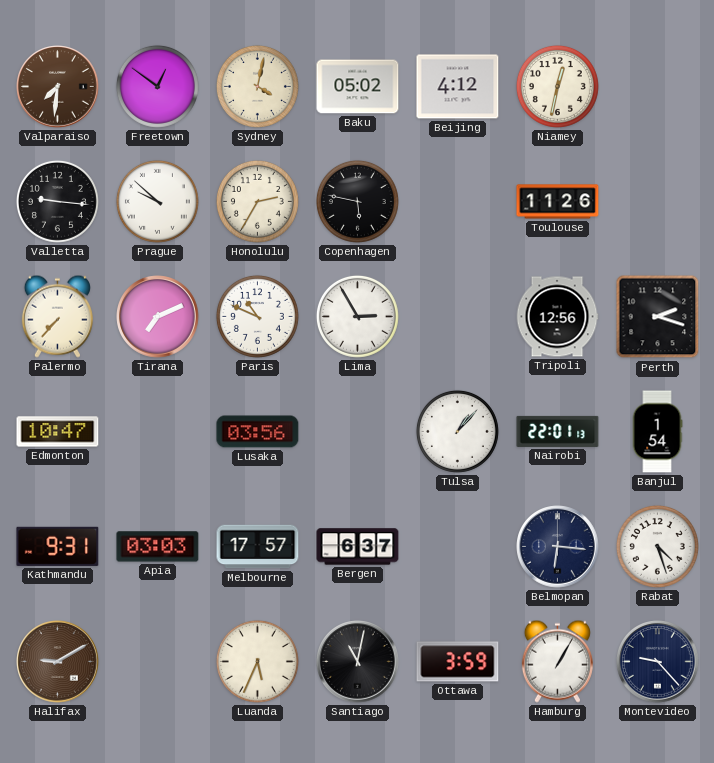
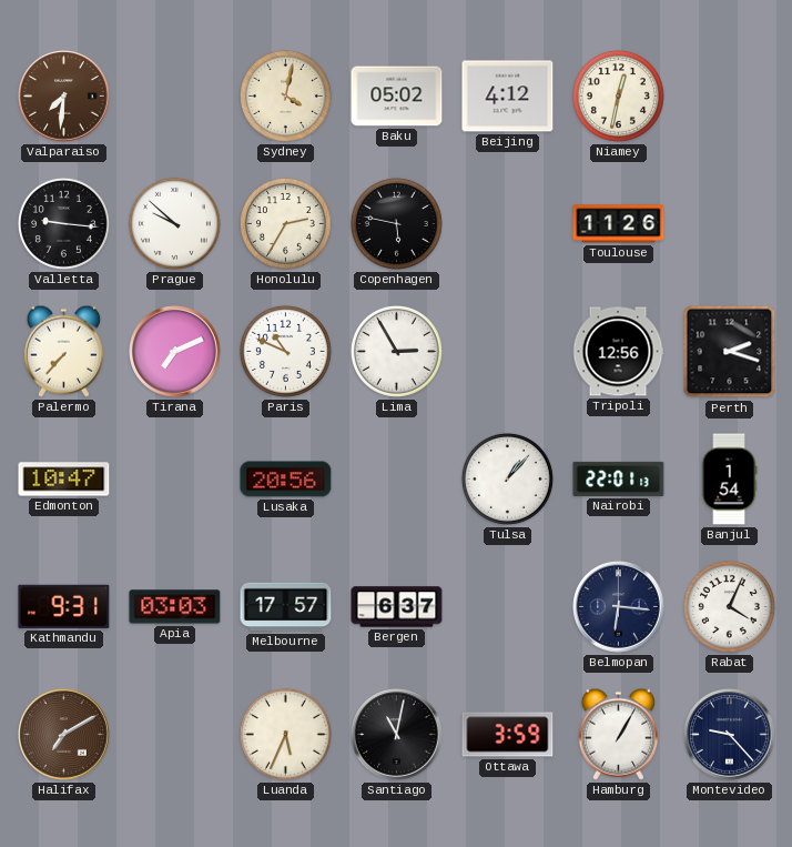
Freetown: 12:51 -> none
Lusaka: 03:56 -> 20:56
Rabat: 4:27 -> 4:04
Halifax: 9:10 -> 7:10
